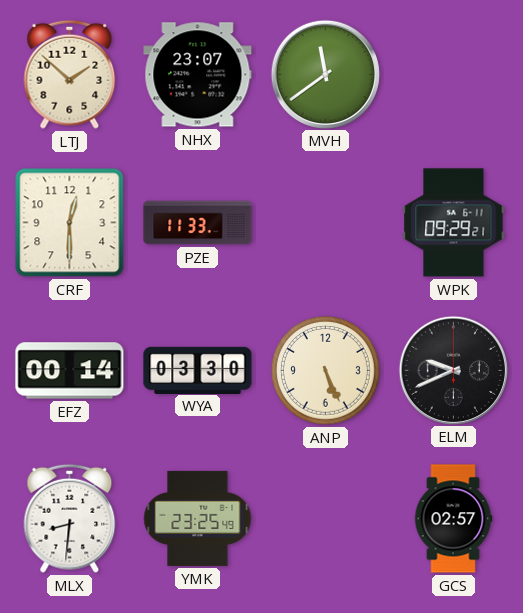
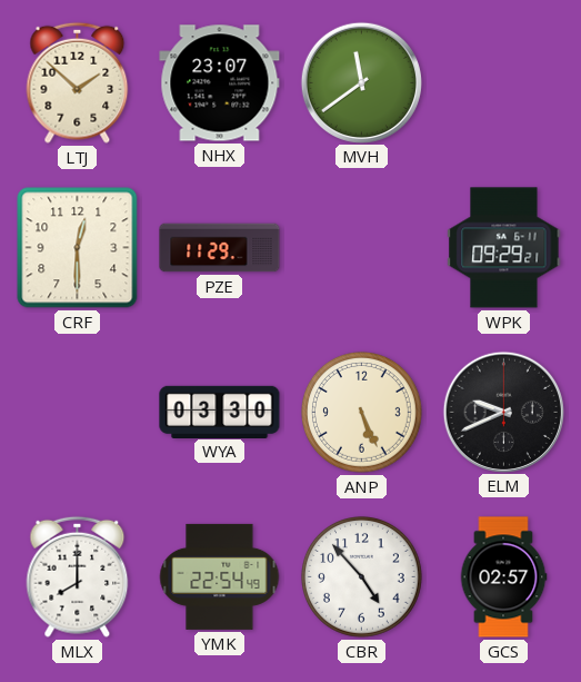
PZE: 11:33 -> 11:29
EFZ: 00:14 -> none
MLX: 8:31 -> 8:00
YMK: 23:25 -> 22:54
CBR: none -> 4:53
